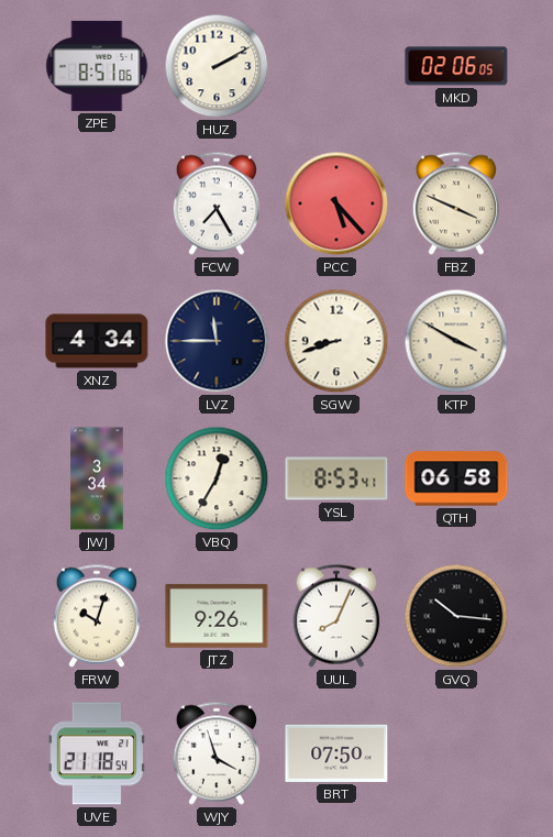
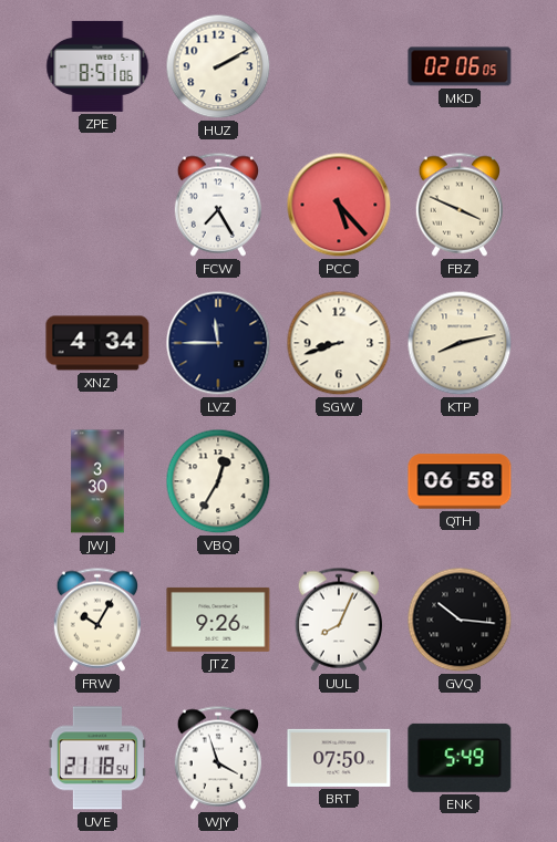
KTP: 3:50 -> 8:13
JWJ: 3:34 -> 3:30
YSL: 8:53 -> none
FRW: 10:03 -> 10:05
ENK: none -> 5:49
